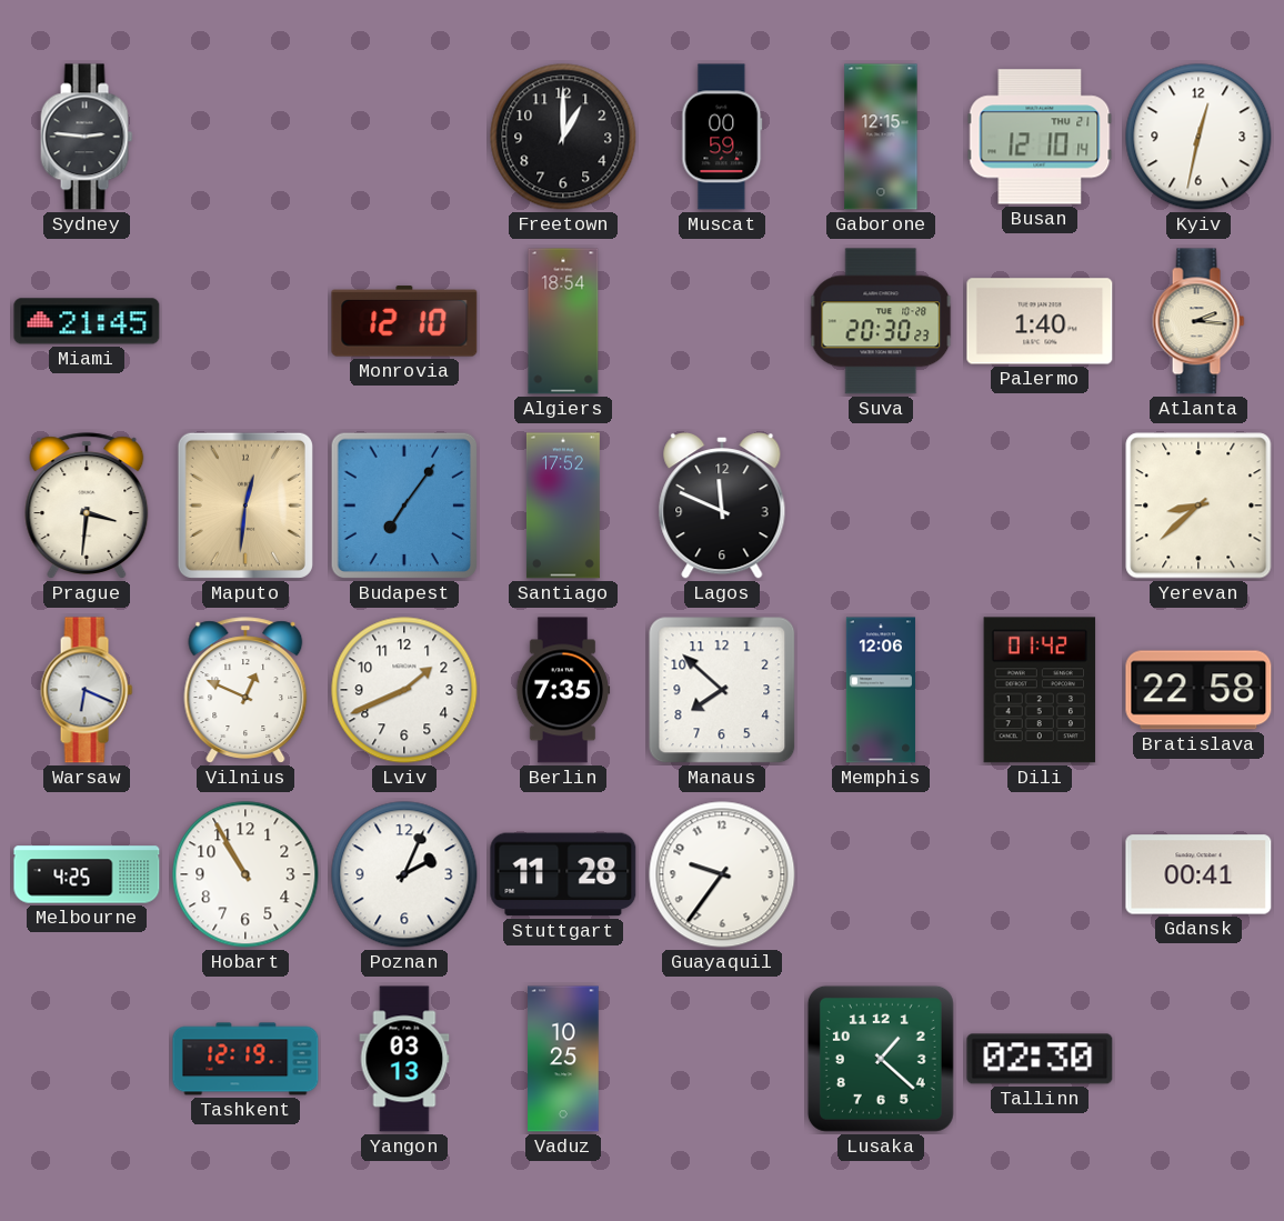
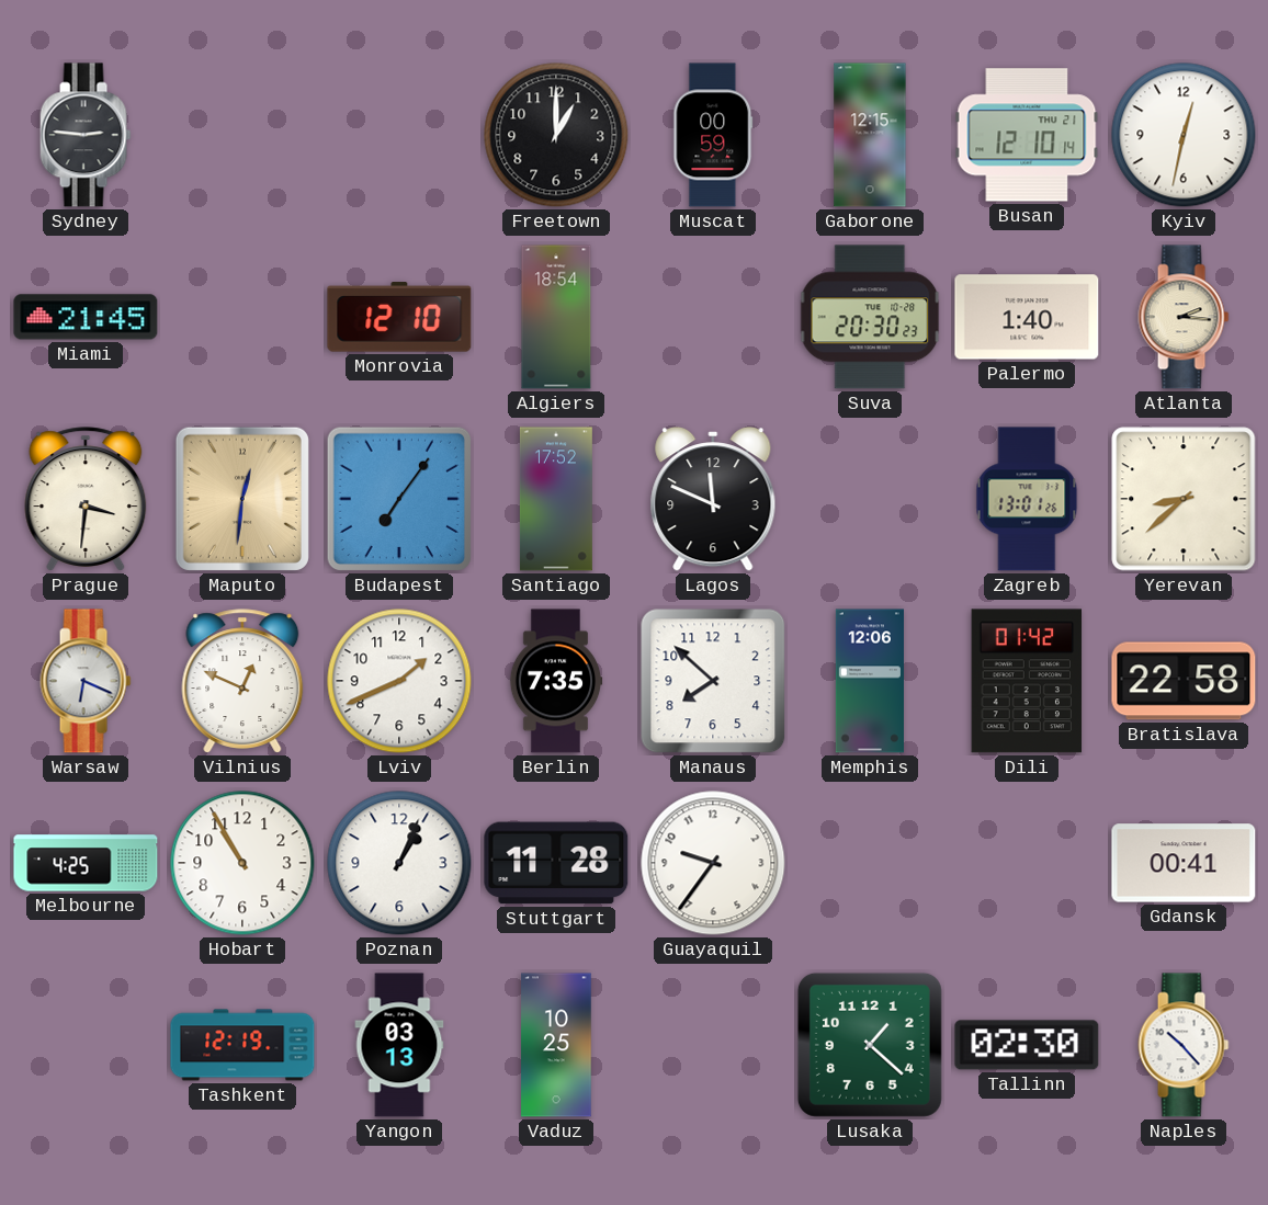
Zagreb: none -> 13:01
Poznan: 2:04 -> 1:04
Naples: none -> 10:23
